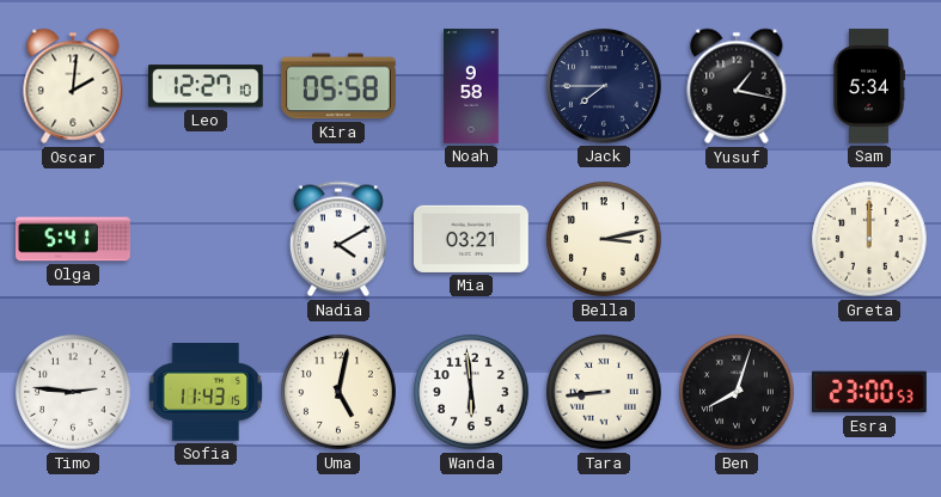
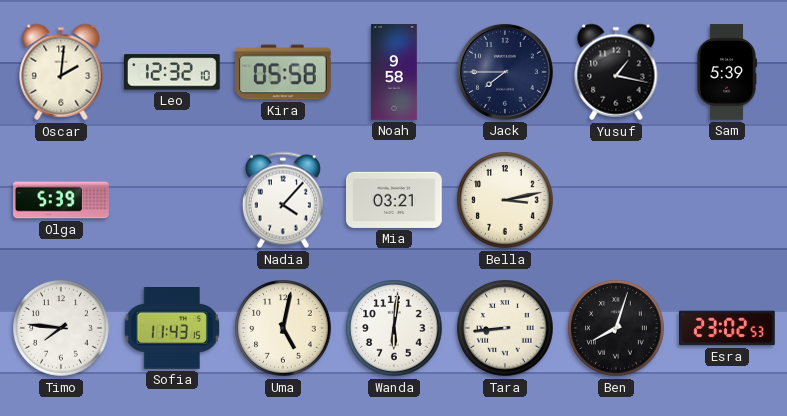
Leo: 12:27 -> 12:32
Sam: 5:34 -> 5:39
Olga: 5:41 -> 5:39
Nadia: 4:10 -> 4:07
Greta: 12:00 -> none
Timo: 2:46 -> 7:46
Wanda: 5:59 -> 6:01
Esra: 23:00 -> 23:02
